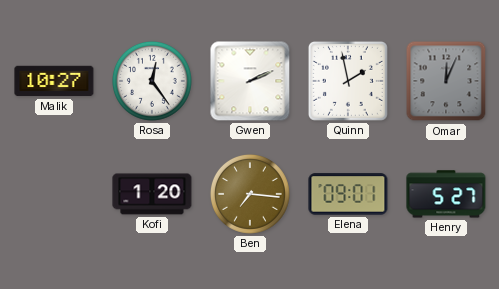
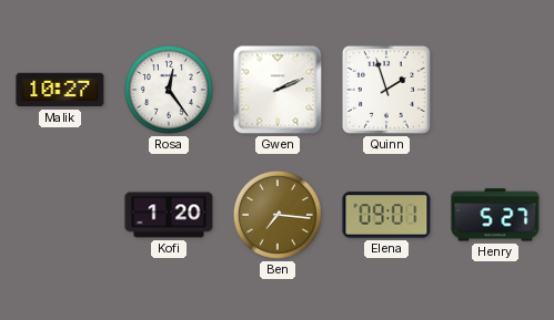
Quinn: 1:58 -> 1:57
Omar: 12:04 -> none
